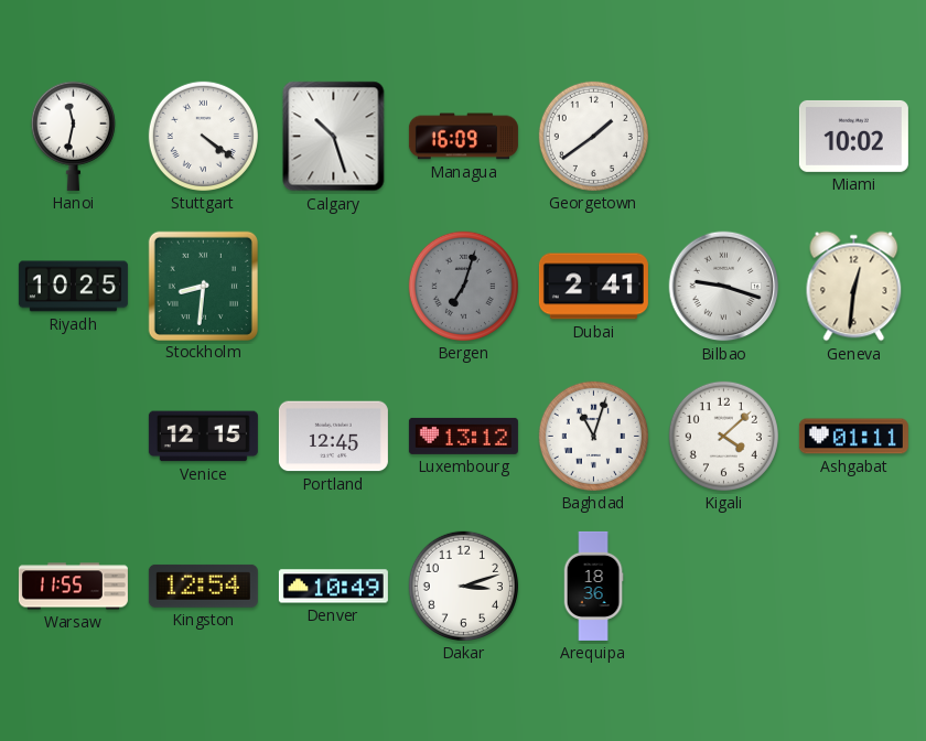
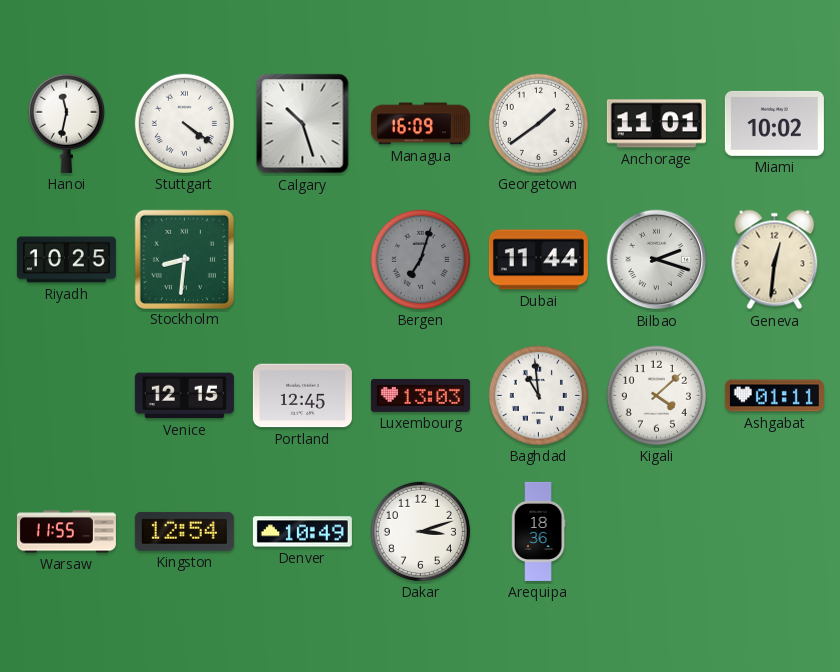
Anchorage: none -> 11:01
Dubai: 2:41 -> 11:44
Bilbao: 9:18 -> 2:18
Luxembourg: 13:12 -> 13:03
Baghdad: 11:03 -> 10:59
